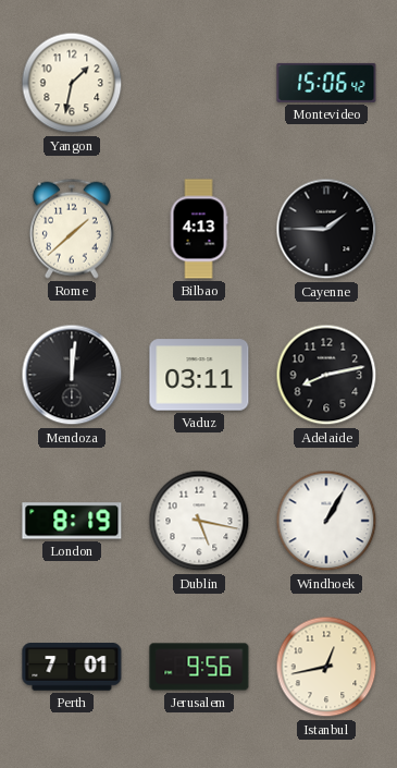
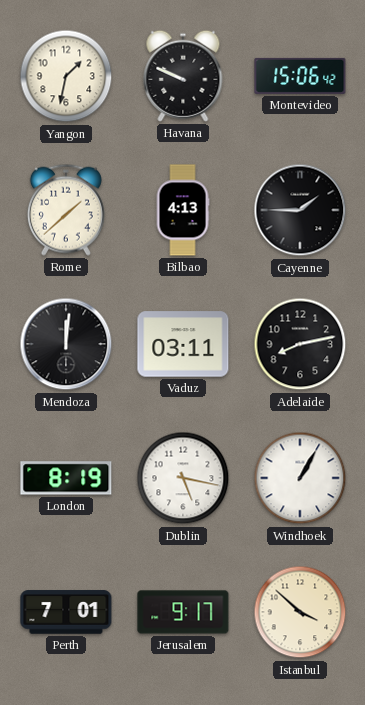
Havana: none -> 9:49
Jerusalem: 9:56 -> 9:17
Istanbul: 12:43 -> 3:52
